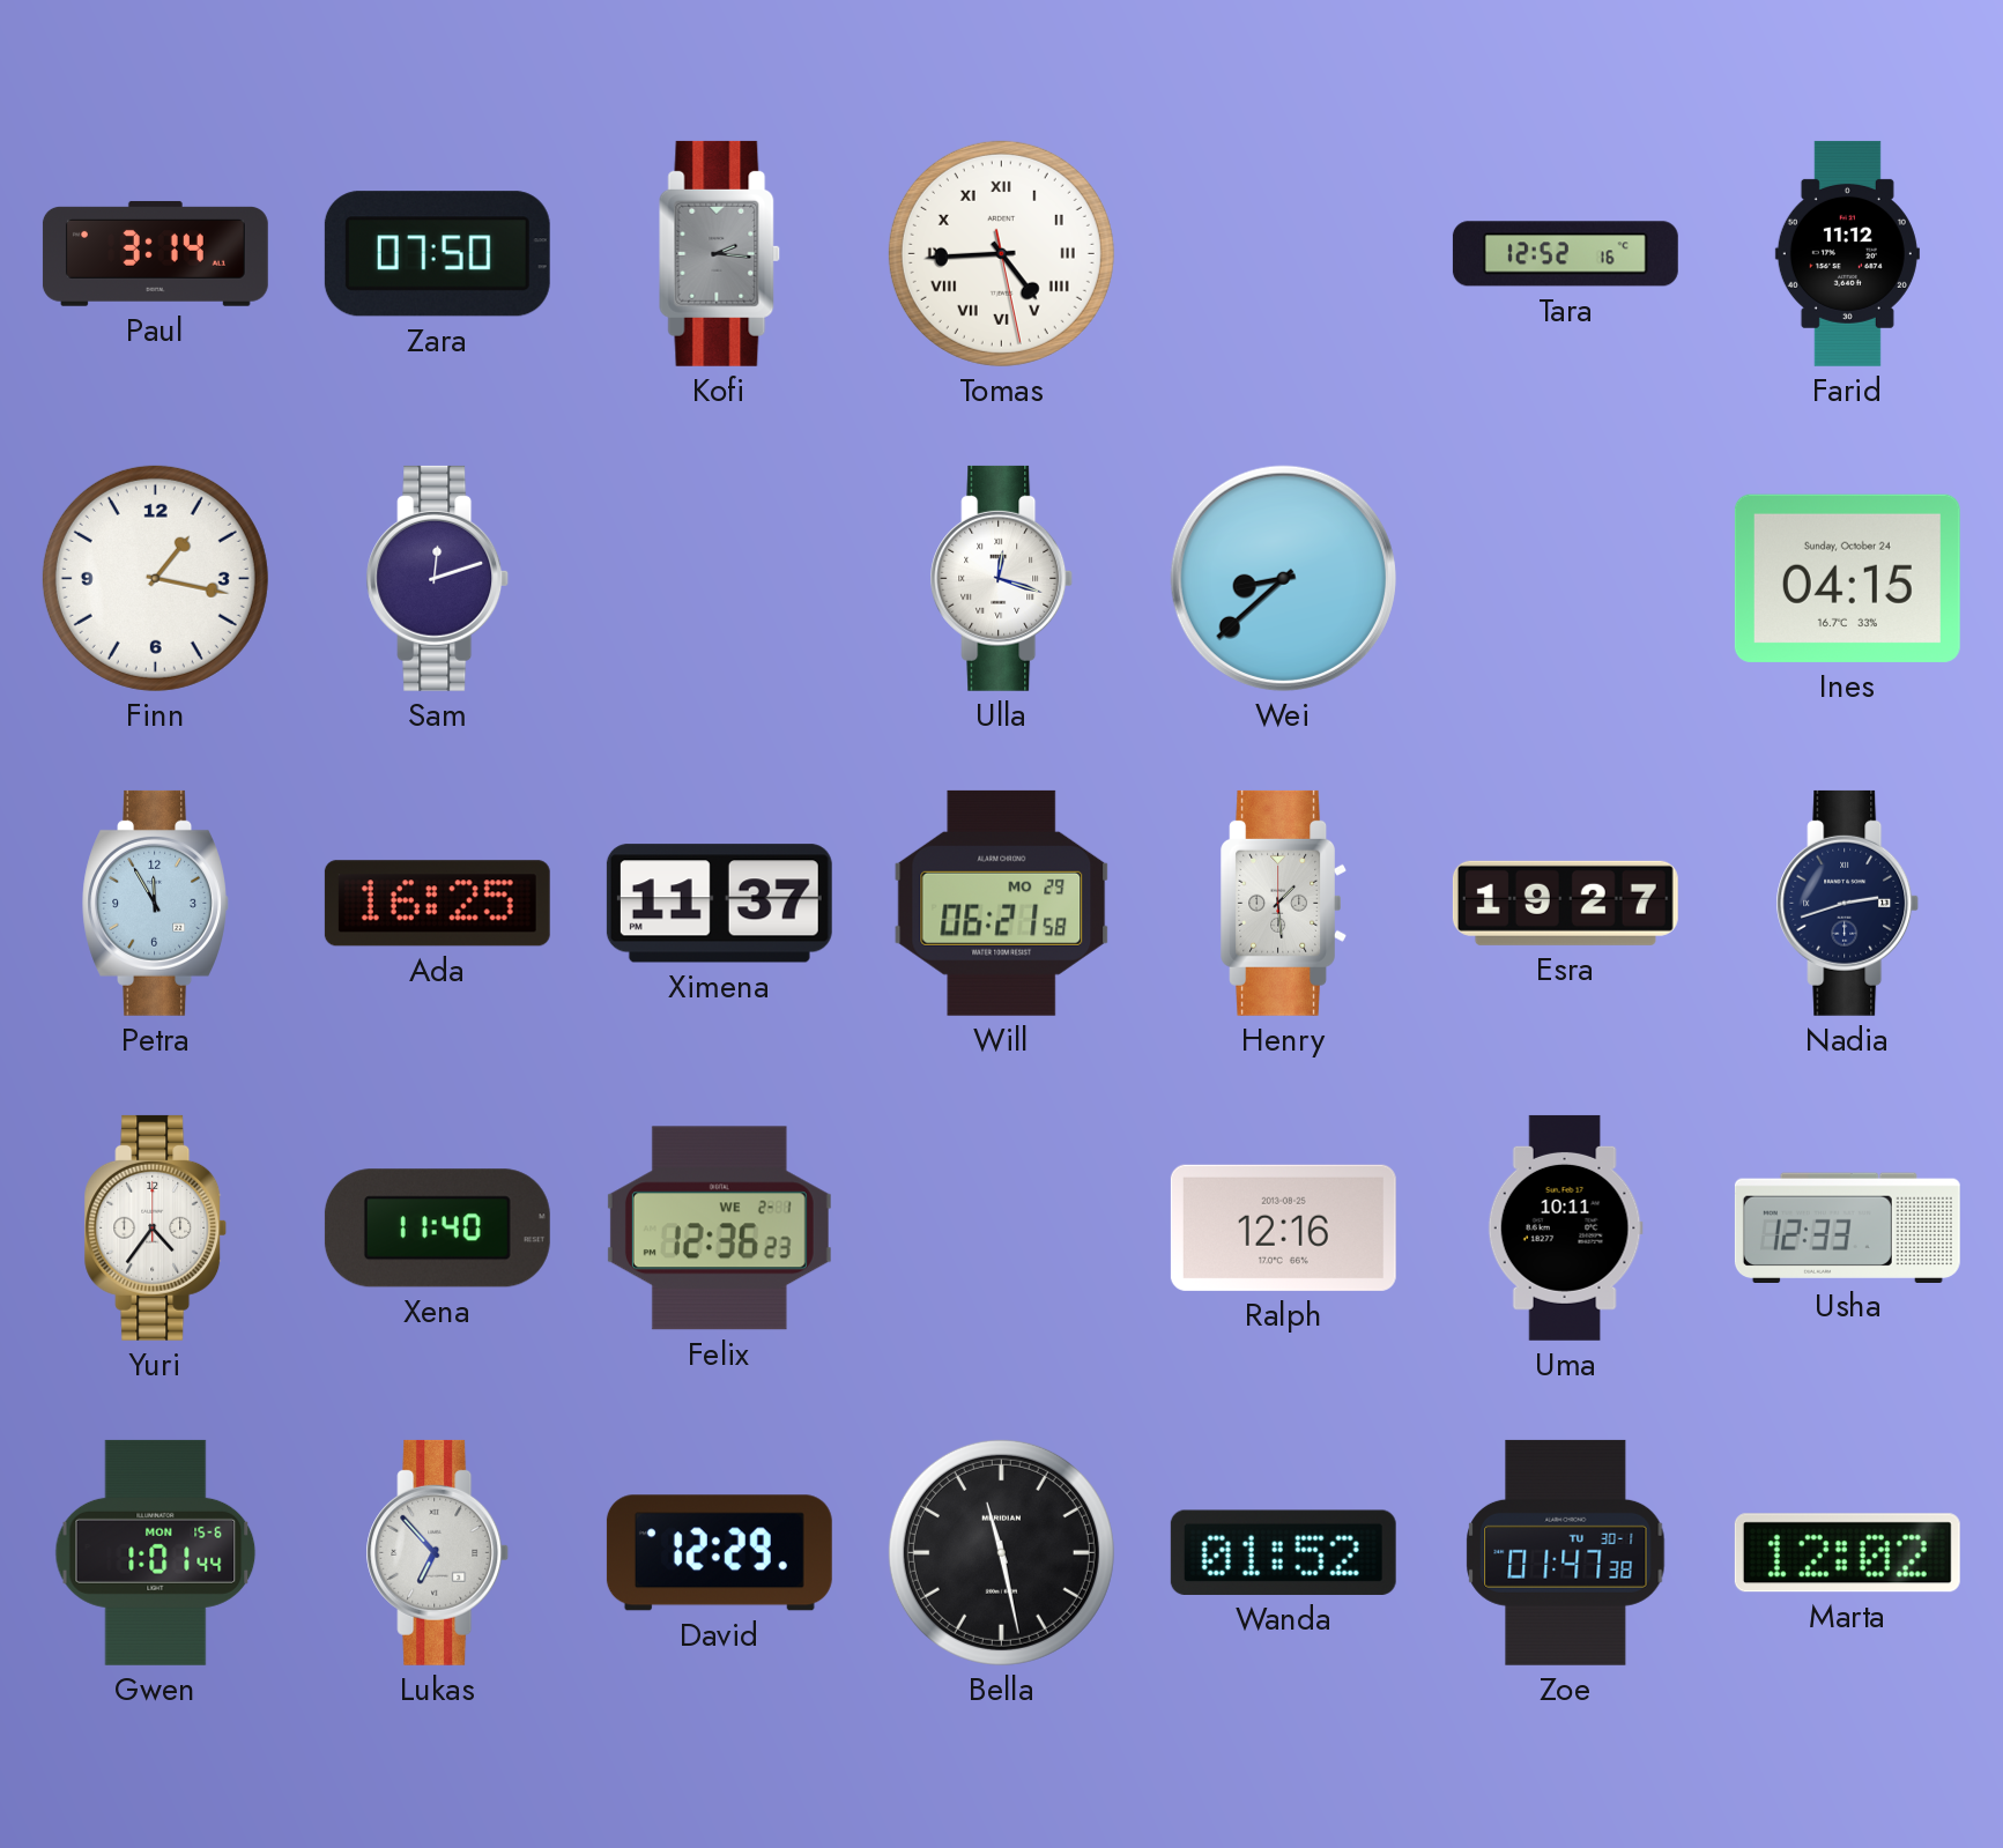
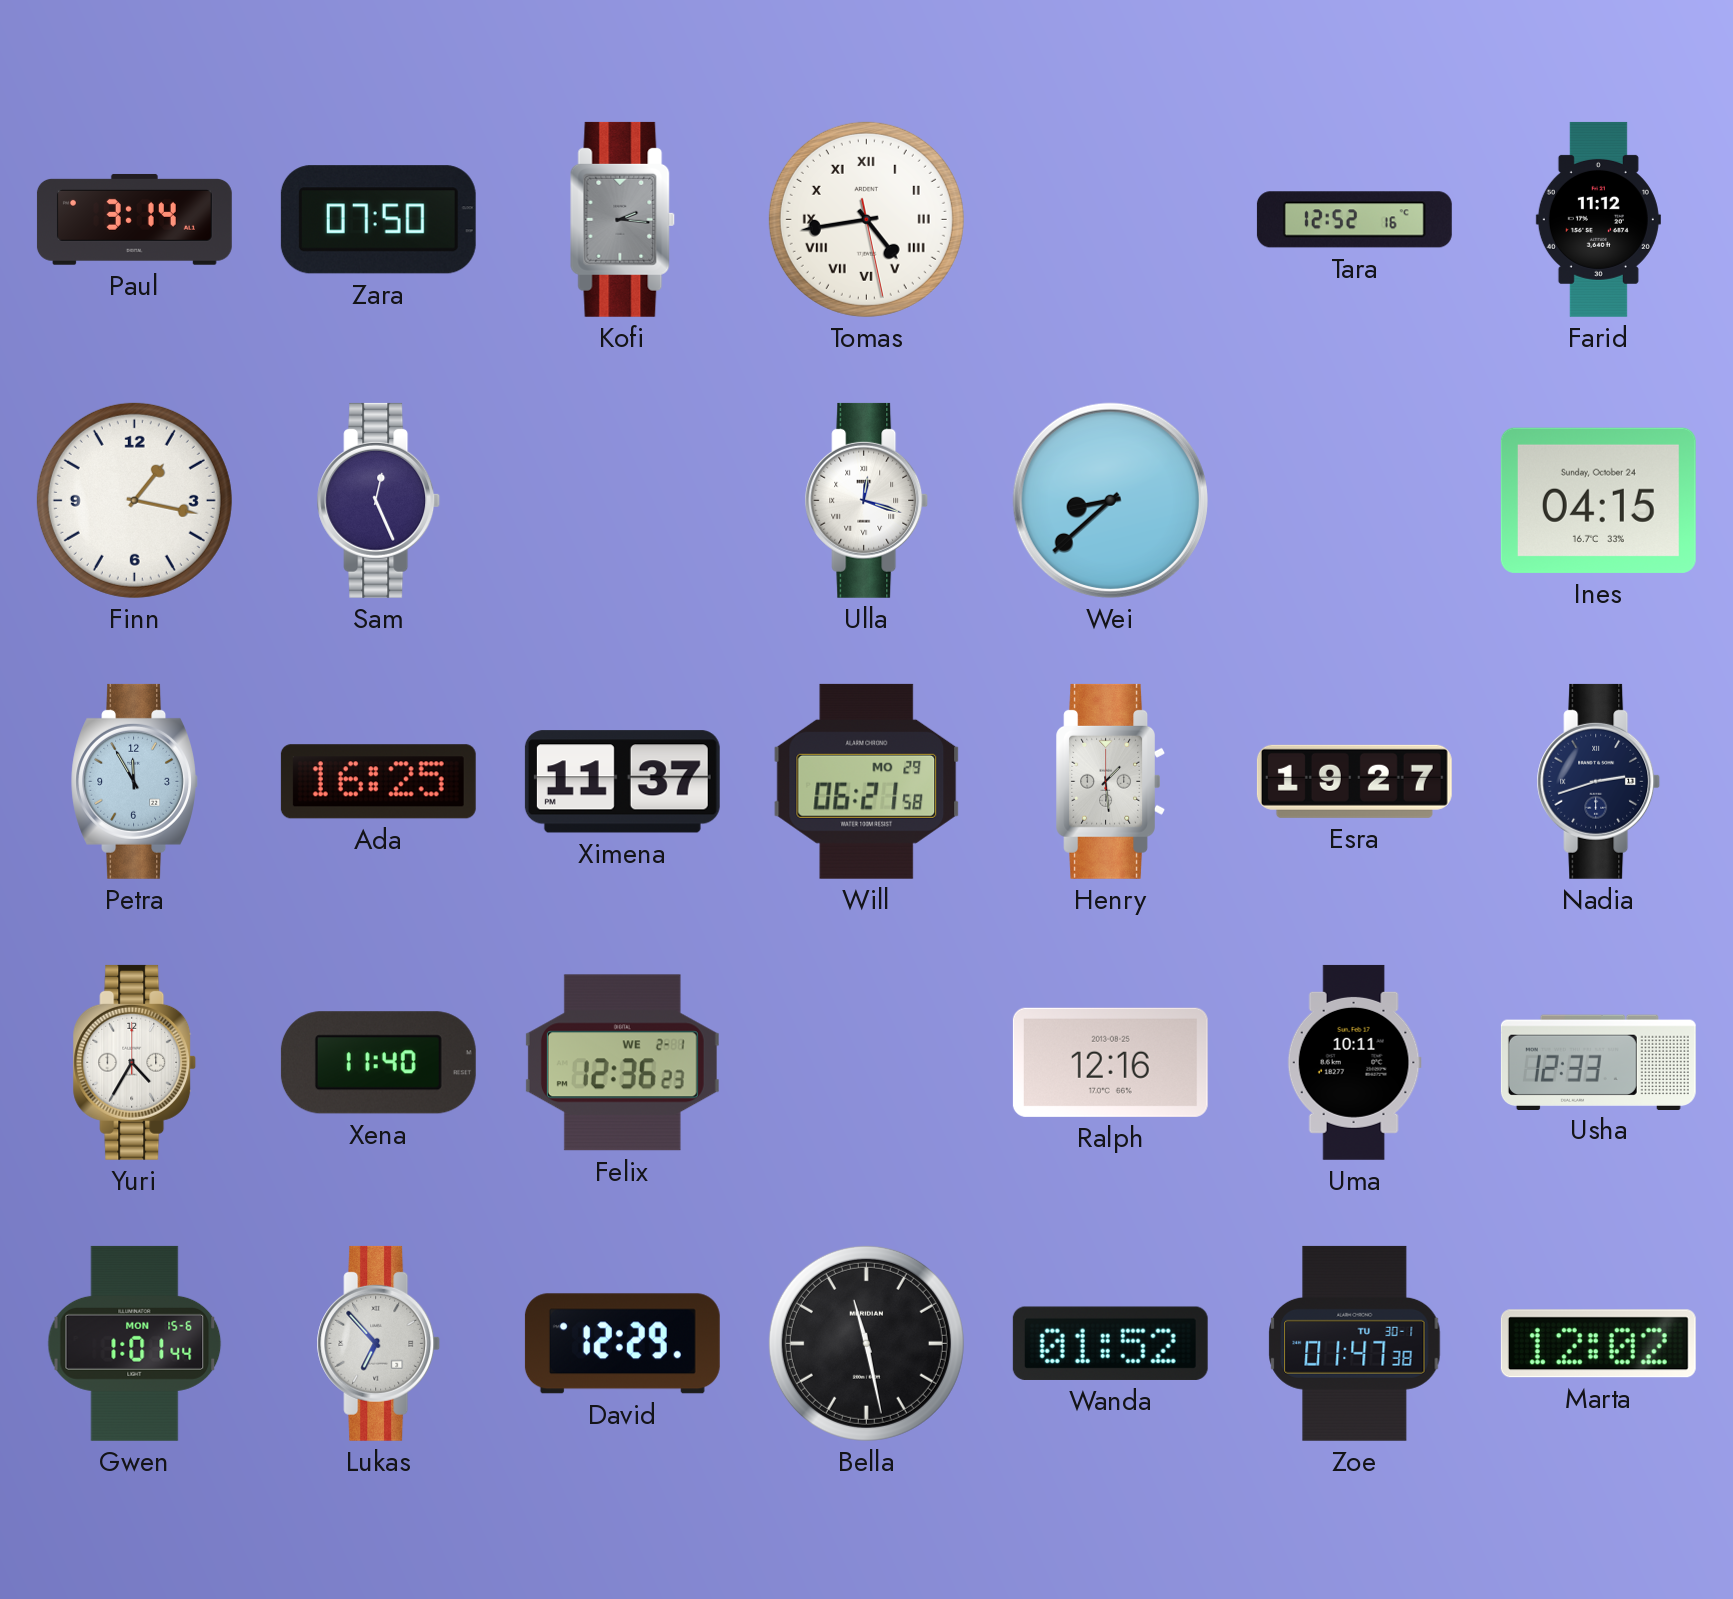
Tomas: 4:44 -> 4:43
Sam: 12:12 -> 12:26
Yuri: 4:36 -> 4:35
